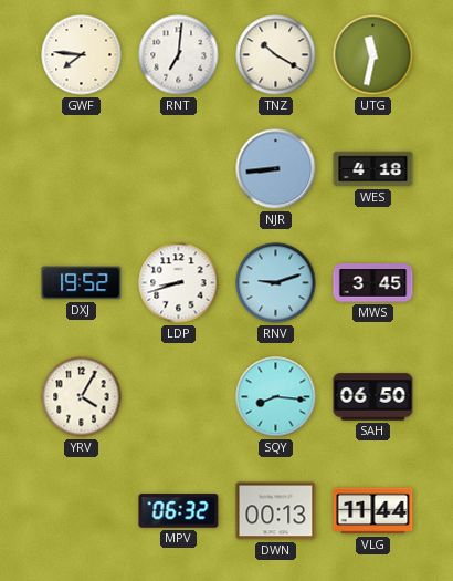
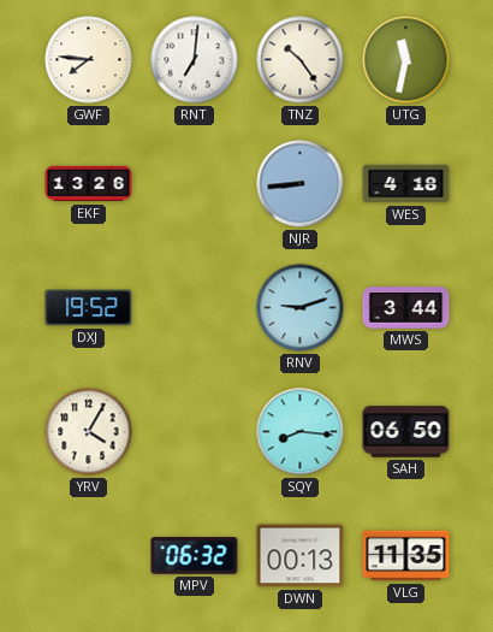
TNZ: 10:20 -> 10:24
EKF: none -> 13:26
LDP: 8:42 -> none
MWS: 3:45 -> 3:44
VLG: 11:44 -> 11:35
